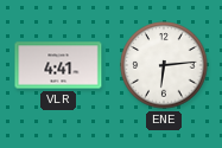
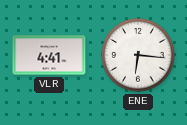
ENE: 6:14 -> 6:16
